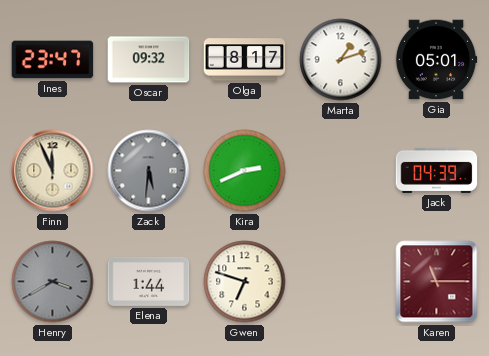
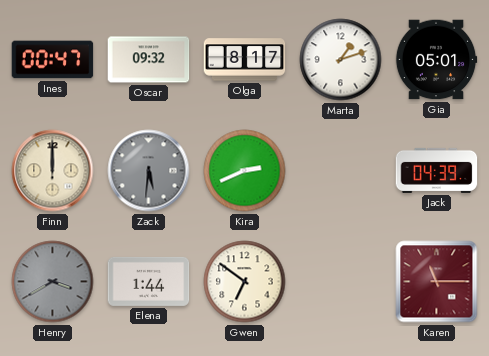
Ines: 23:47 -> 00:47
Finn: 11:56 -> 12:00
Gwen: 6:48 -> 6:51
